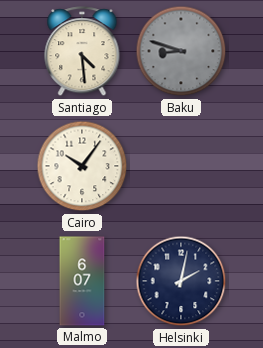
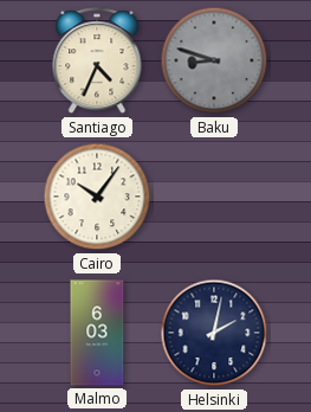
Santiago: 4:29 -> 4:34
Malmo: 6:07 -> 6:03
